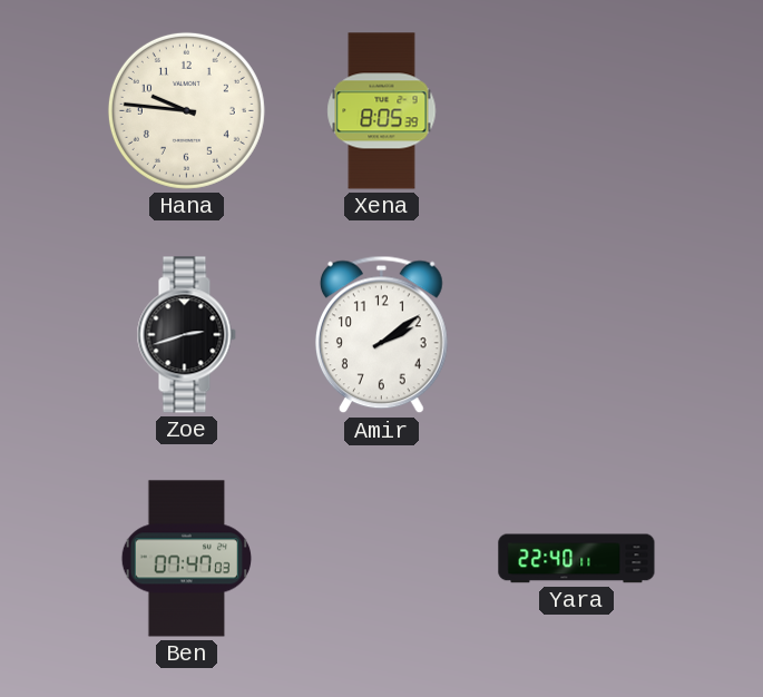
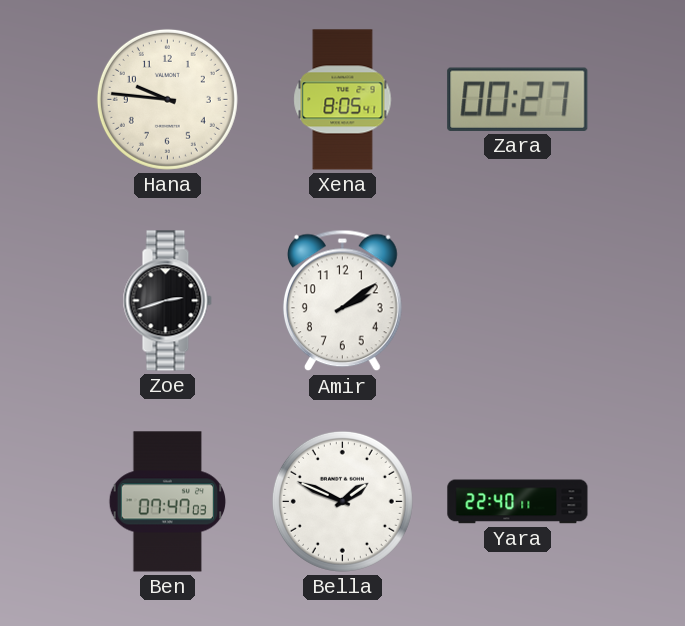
Xena: 8:05:39 -> 8:05:41
Zara: none -> 00:27
Bella: none -> 1:49
